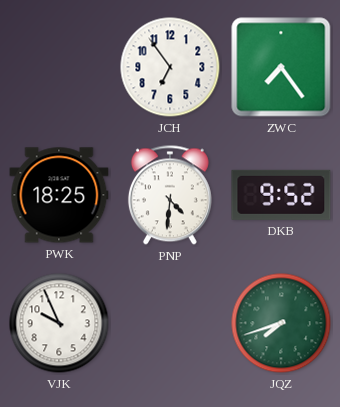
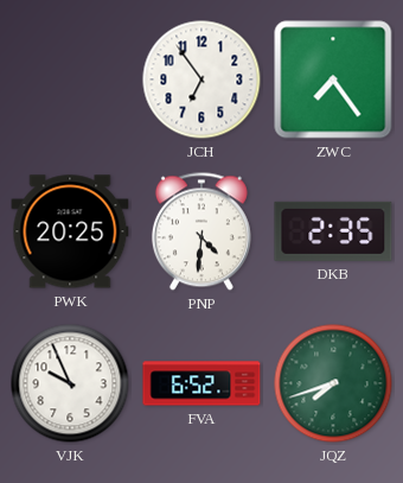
PWK: 18:25 -> 20:25
DKB: 9:52 -> 2:35
FVA: none -> 6:52
